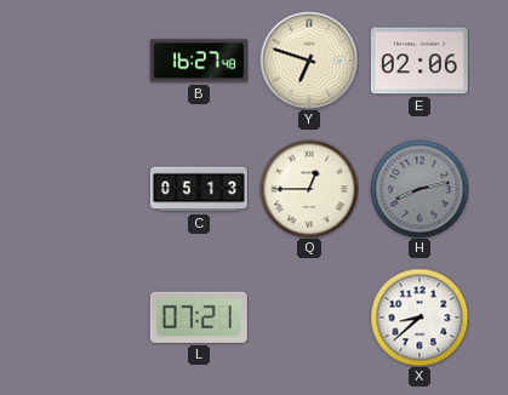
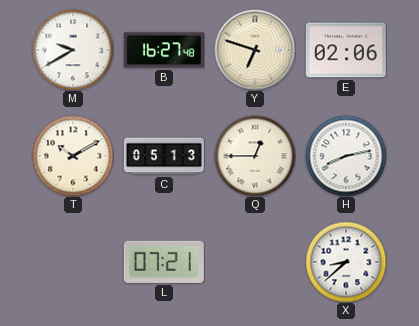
M: none -> 9:40
T: none -> 10:10
H dial: grey -> white
